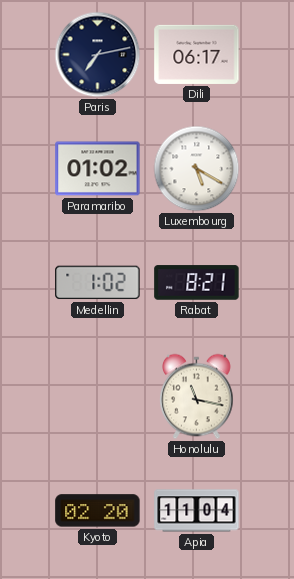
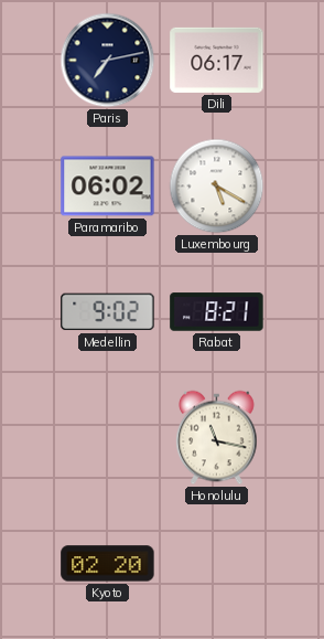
Paramaribo: 01:02 -> 06:02
Medellin: 1:02 -> 9:02
Apia: 11:04 -> none
